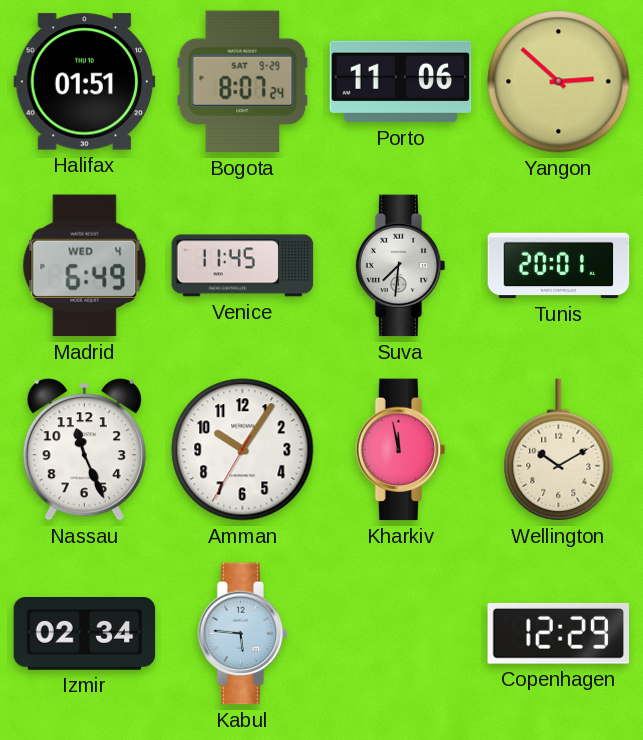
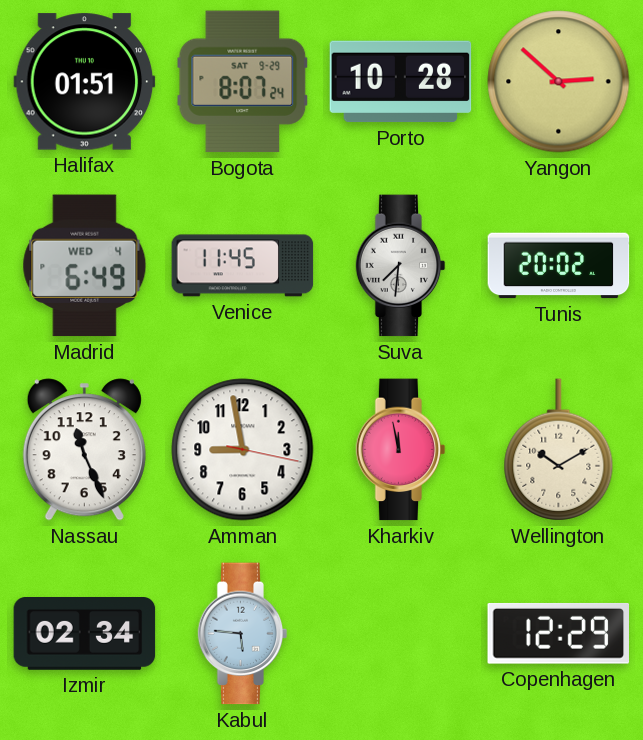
Porto: 11:06 -> 10:28
Tunis: 20:01 -> 20:02
Amman: 10:05 -> 8:58
